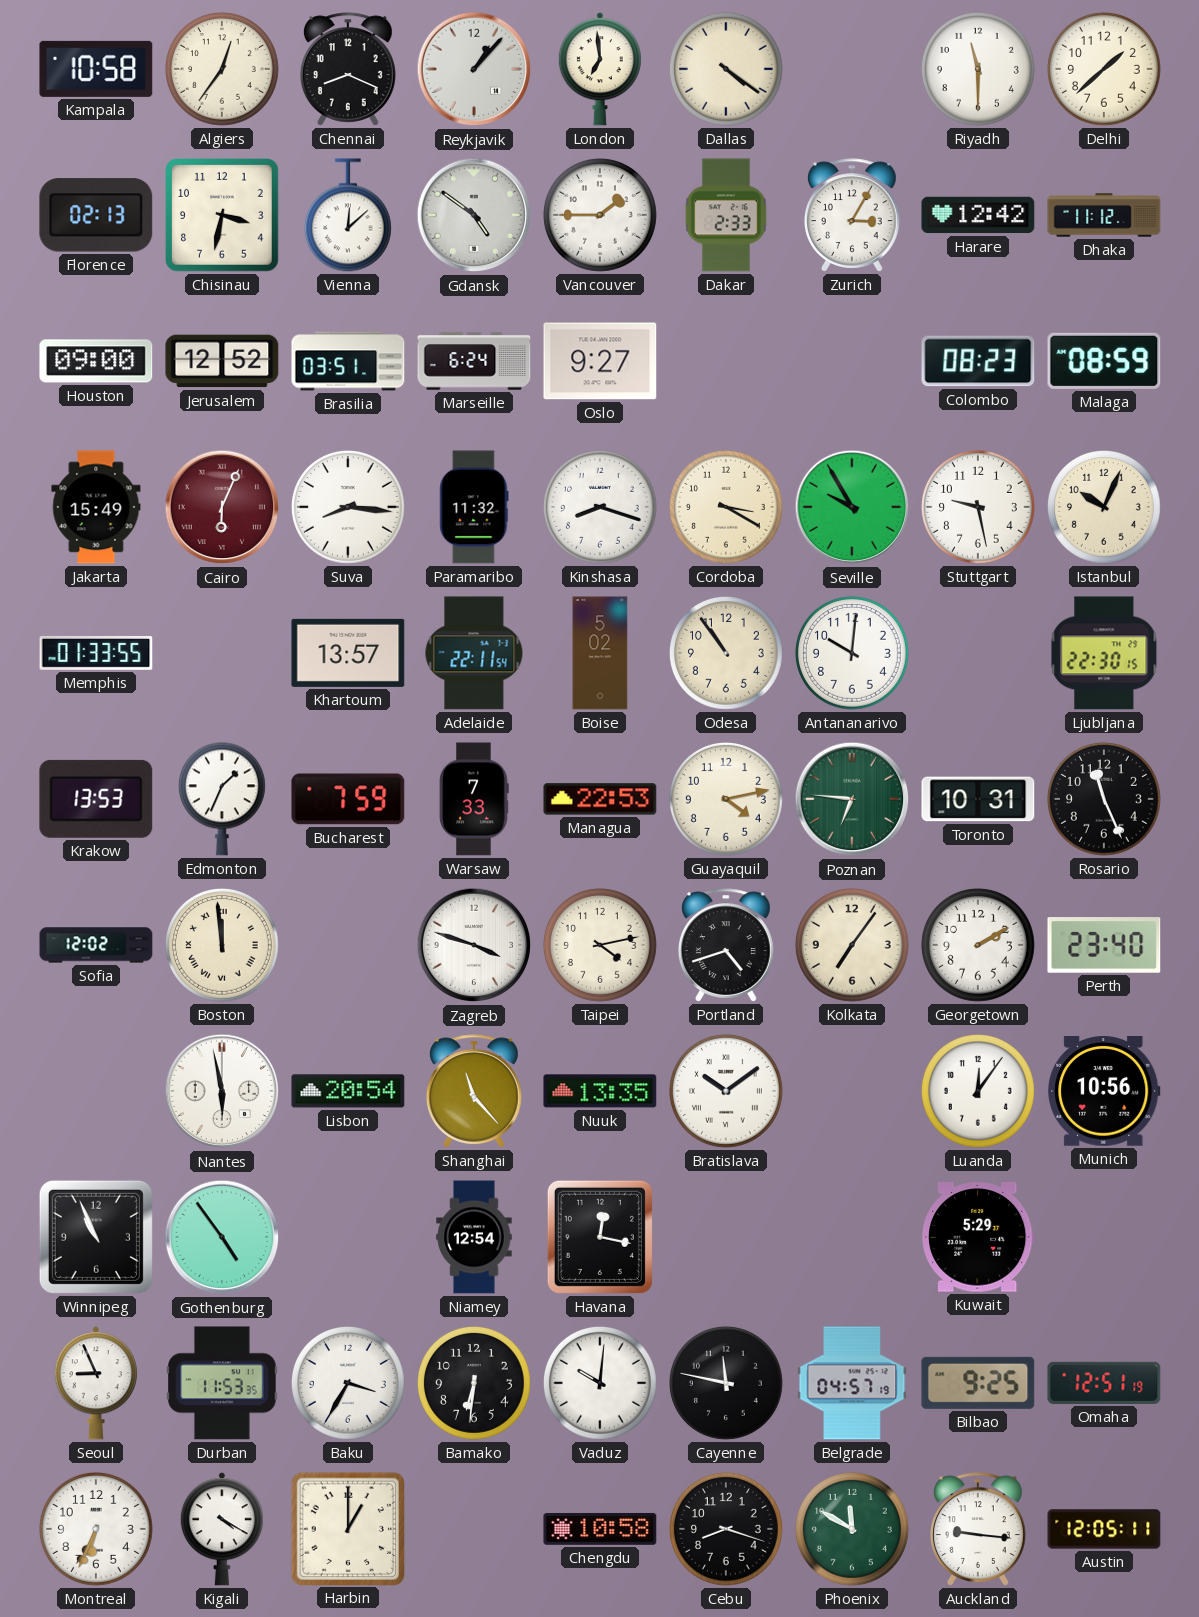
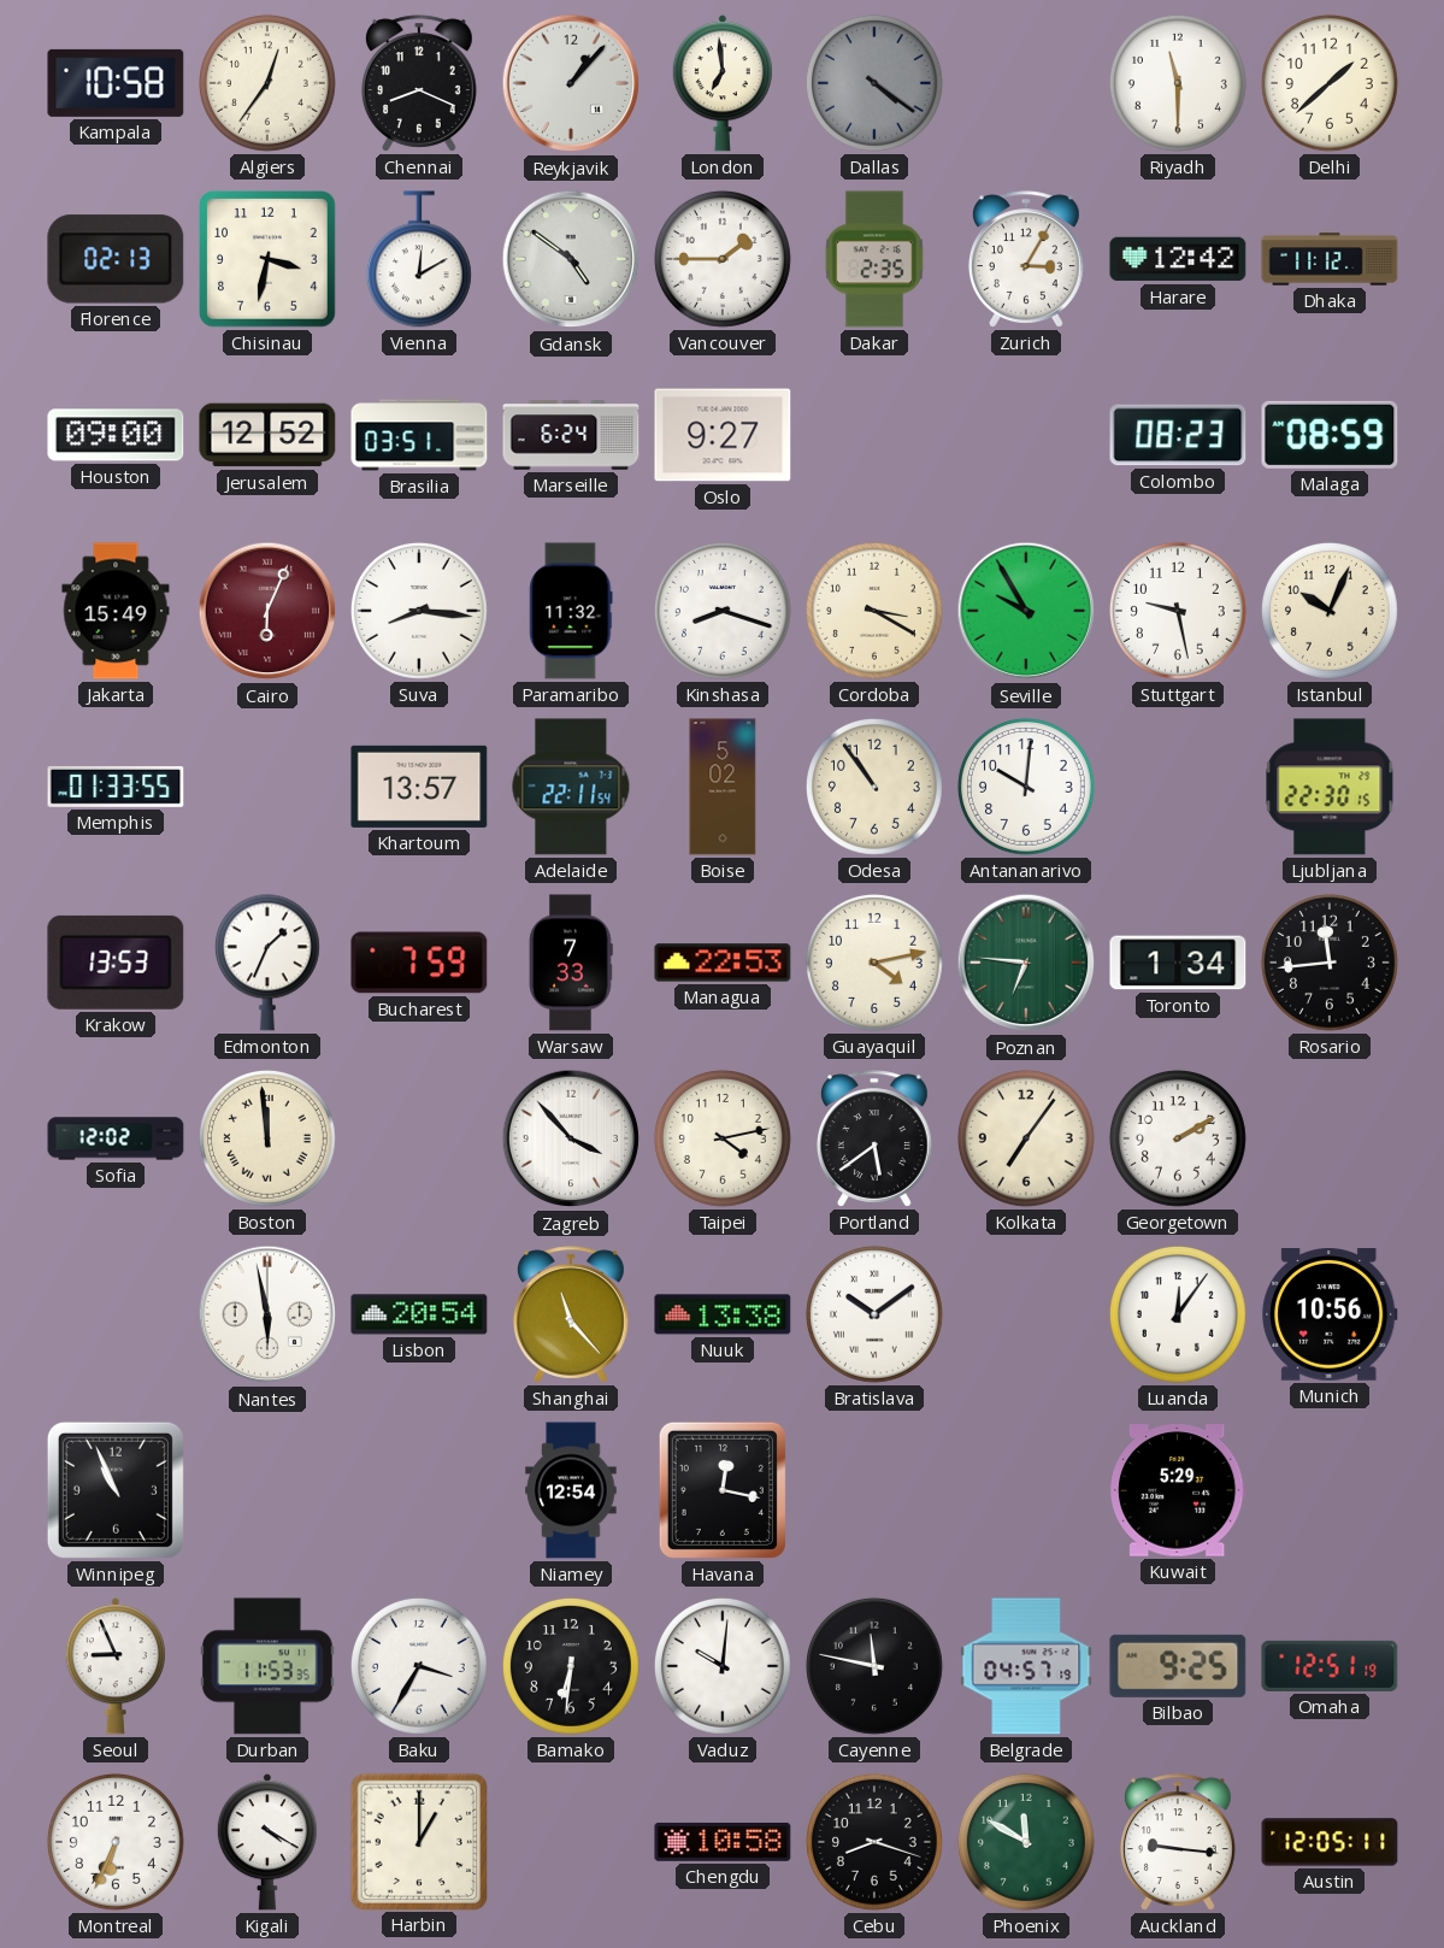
Dallas dial: cream -> grey
Vienna: 12:08 -> 12:10
Dakar: 2:33 -> 2:35
Toronto: 10:31 -> 1:34
Rosario: 11:26 -> 11:44
Zagreb: 3:48 -> 3:53
Portland: 4:42 -> 5:39
Perth: 23:40 -> none
Nuuk: 13:35 -> 13:38
Gothenburg: 4:54 -> none
